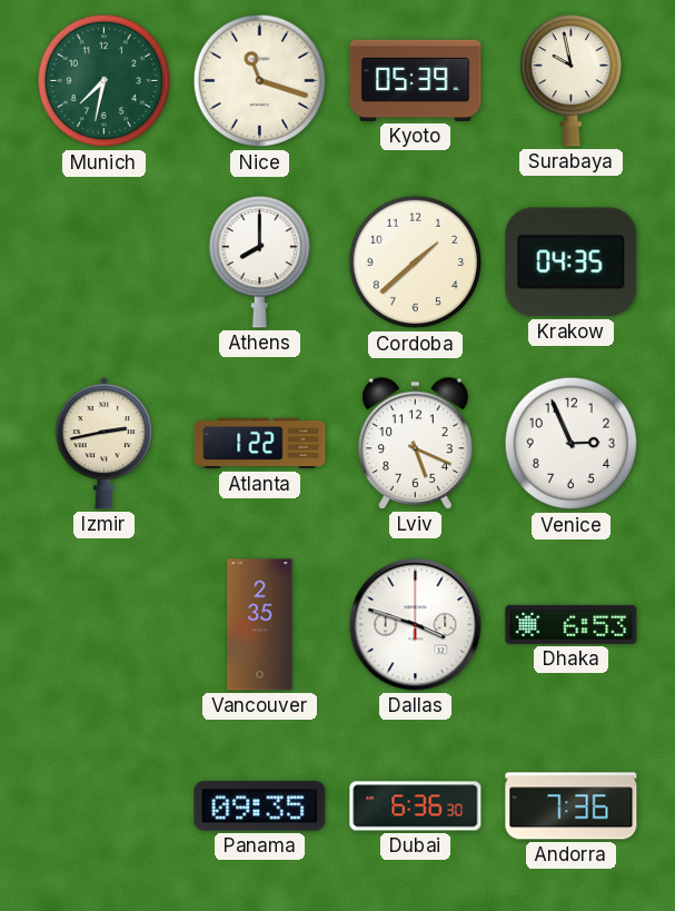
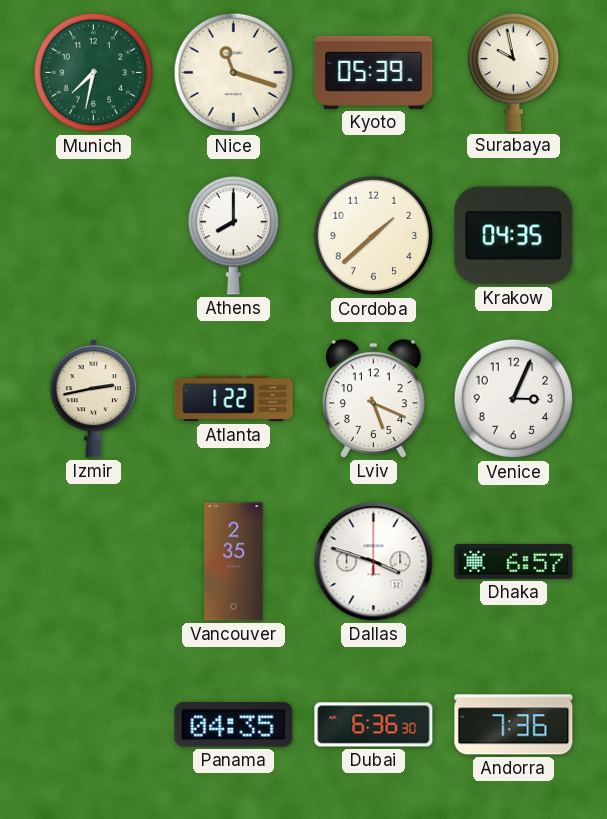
Venice: 2:56 -> 3:04
Dhaka: 6:53 -> 6:57
Panama: 09:35 -> 04:35
